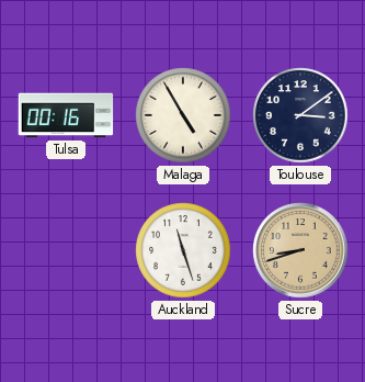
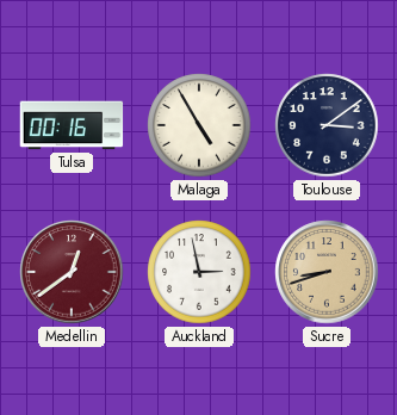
Medellin: none -> 12:39
Auckland: 11:27 -> 2:58
